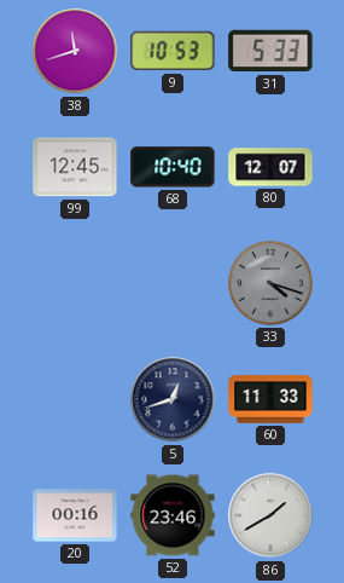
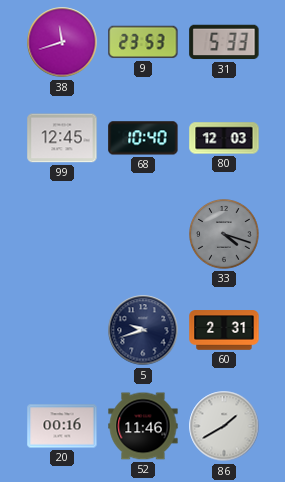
9: 10:53 -> 23:53
80: 12:07 -> 12:03
5: 12:42 -> 9:42
60: 11:33 -> 2:31
52: 23:46 -> 11:46
